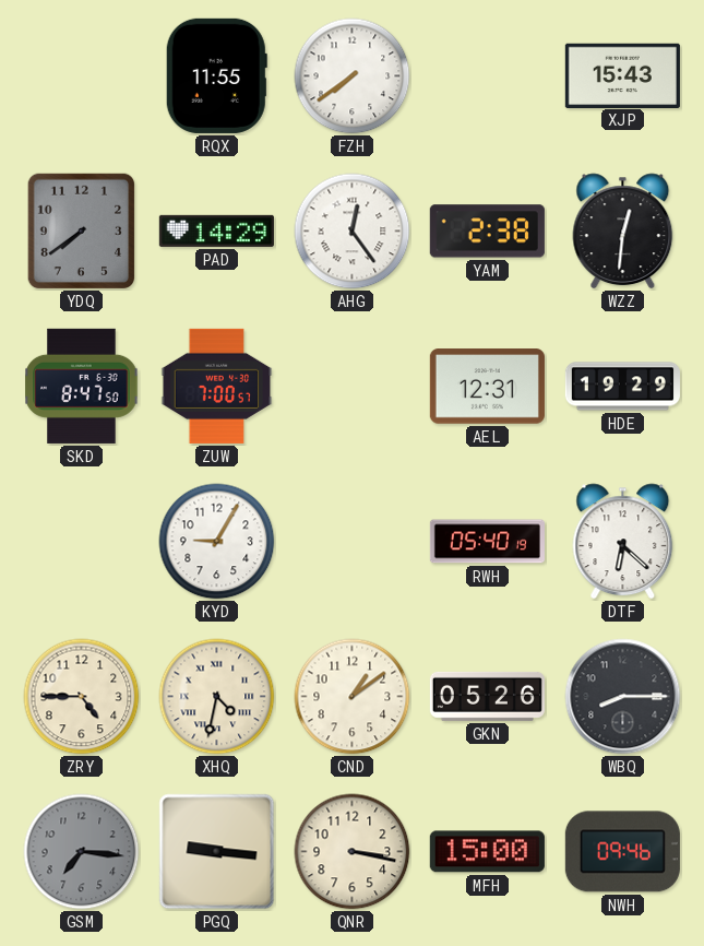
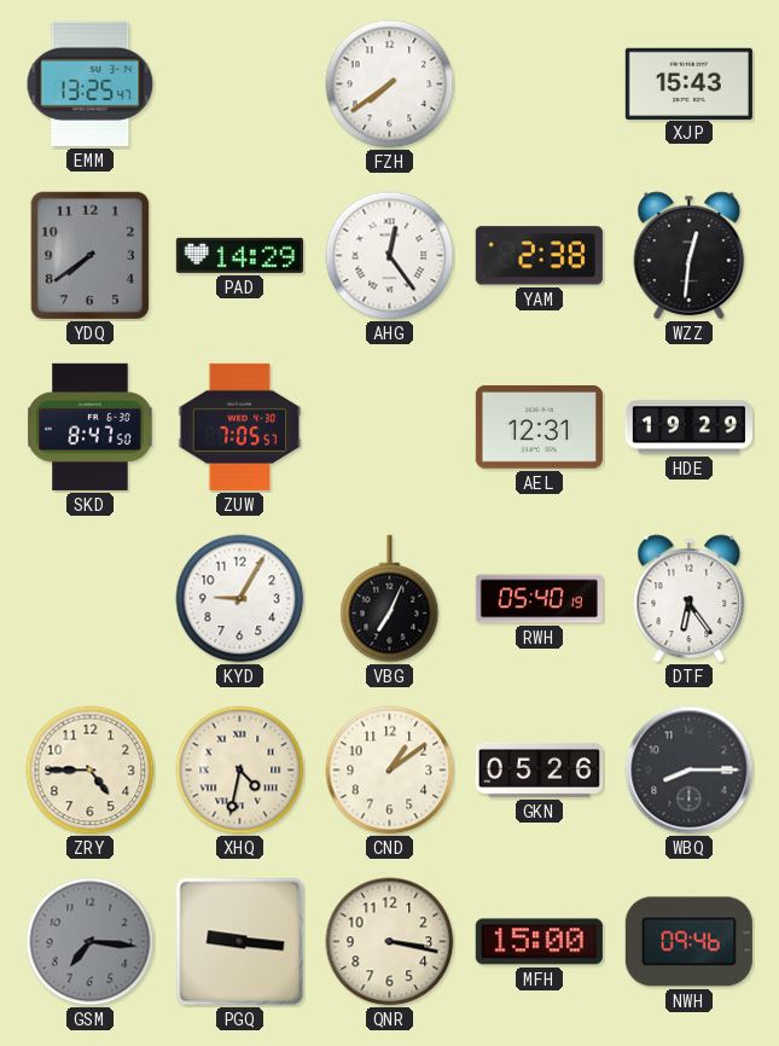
EMM: none -> 13:25
RQX: 11:55 -> none
ZUW: 7:00 -> 7:05
VBG: none -> 7:04
DTF: 6:22 -> 6:24
